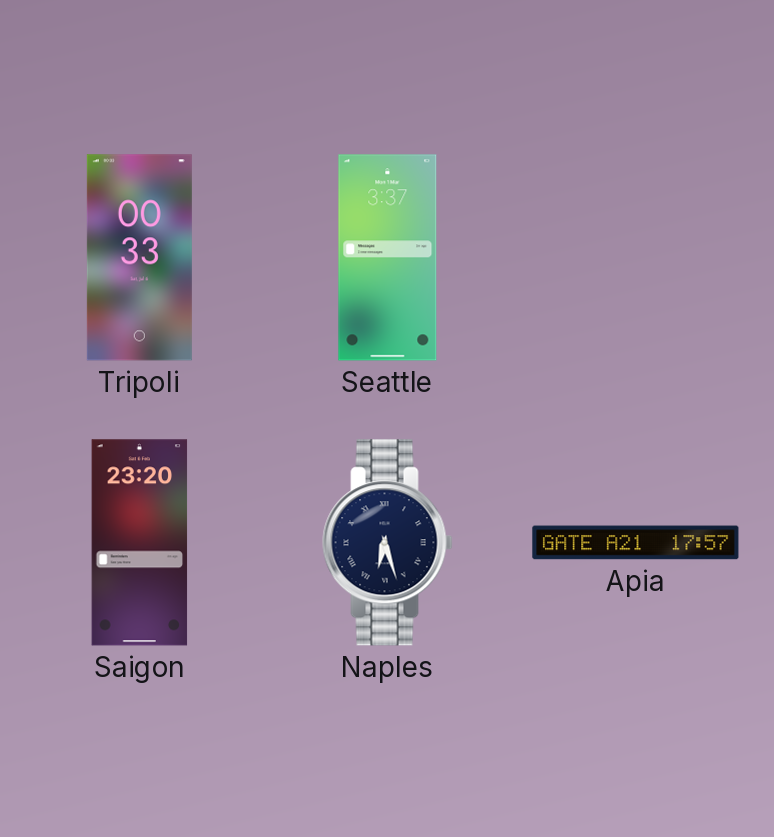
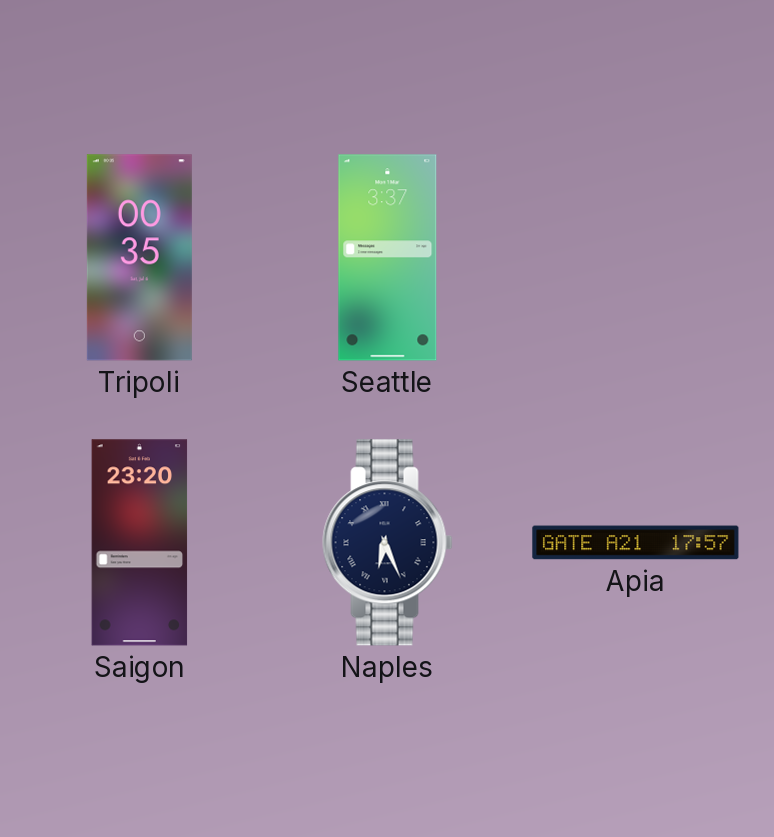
Tripoli: 00:33 -> 00:35
Naples: 6:27 -> 6:26
